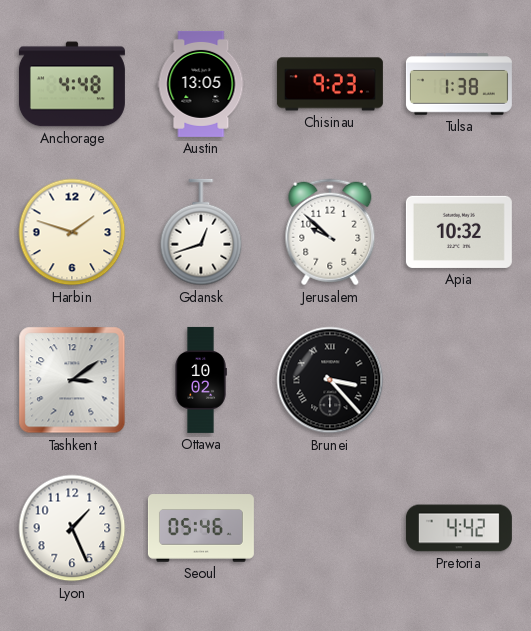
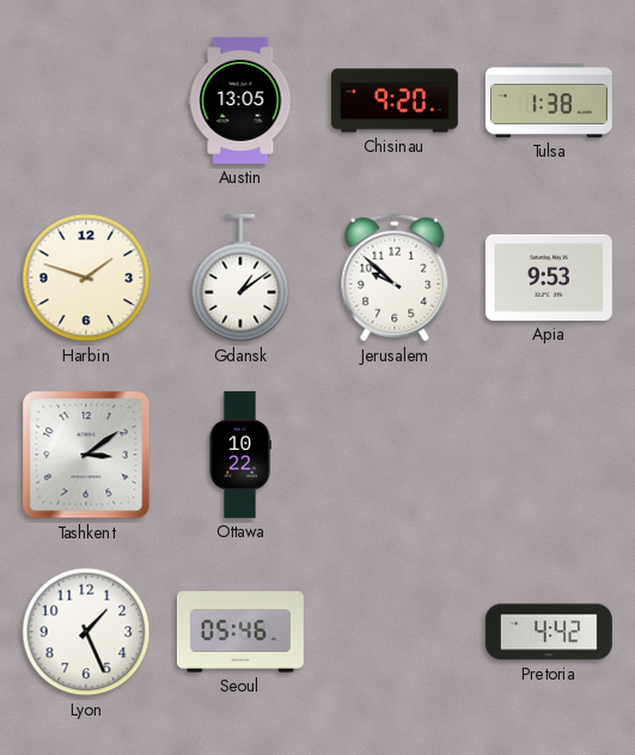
Anchorage: 4:48 -> none
Chisinau: 9:23 -> 9:20
Gdansk: 12:42 -> 1:09
Apia: 10:32 -> 9:53
Ottawa: 10:02 -> 10:22
Brunei: 3:23 -> none
